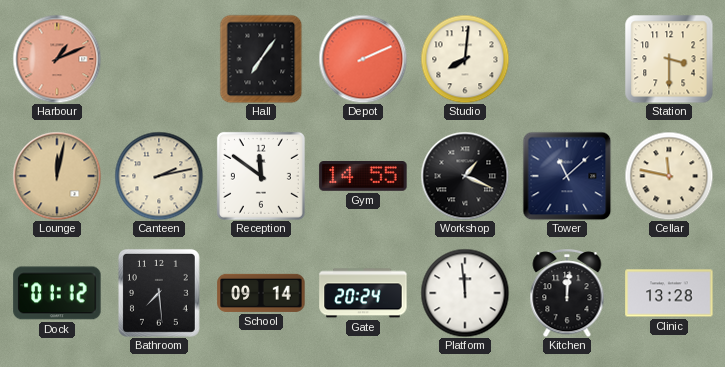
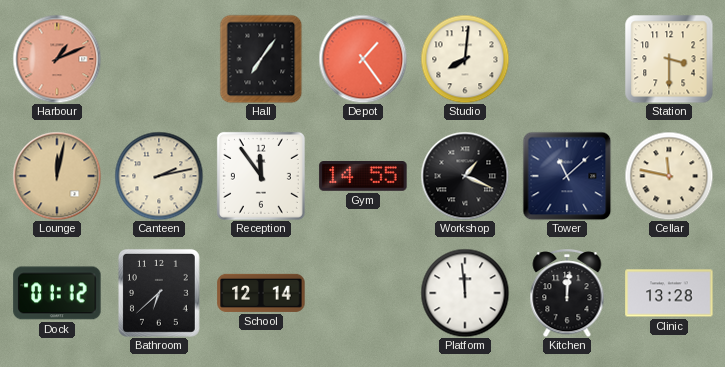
Depot: 2:11 -> 1:24
Reception: 11:51 -> 11:54
Bathroom: 7:29 -> 6:38
School: 09:14 -> 12:14
Gate: 20:24 -> none
